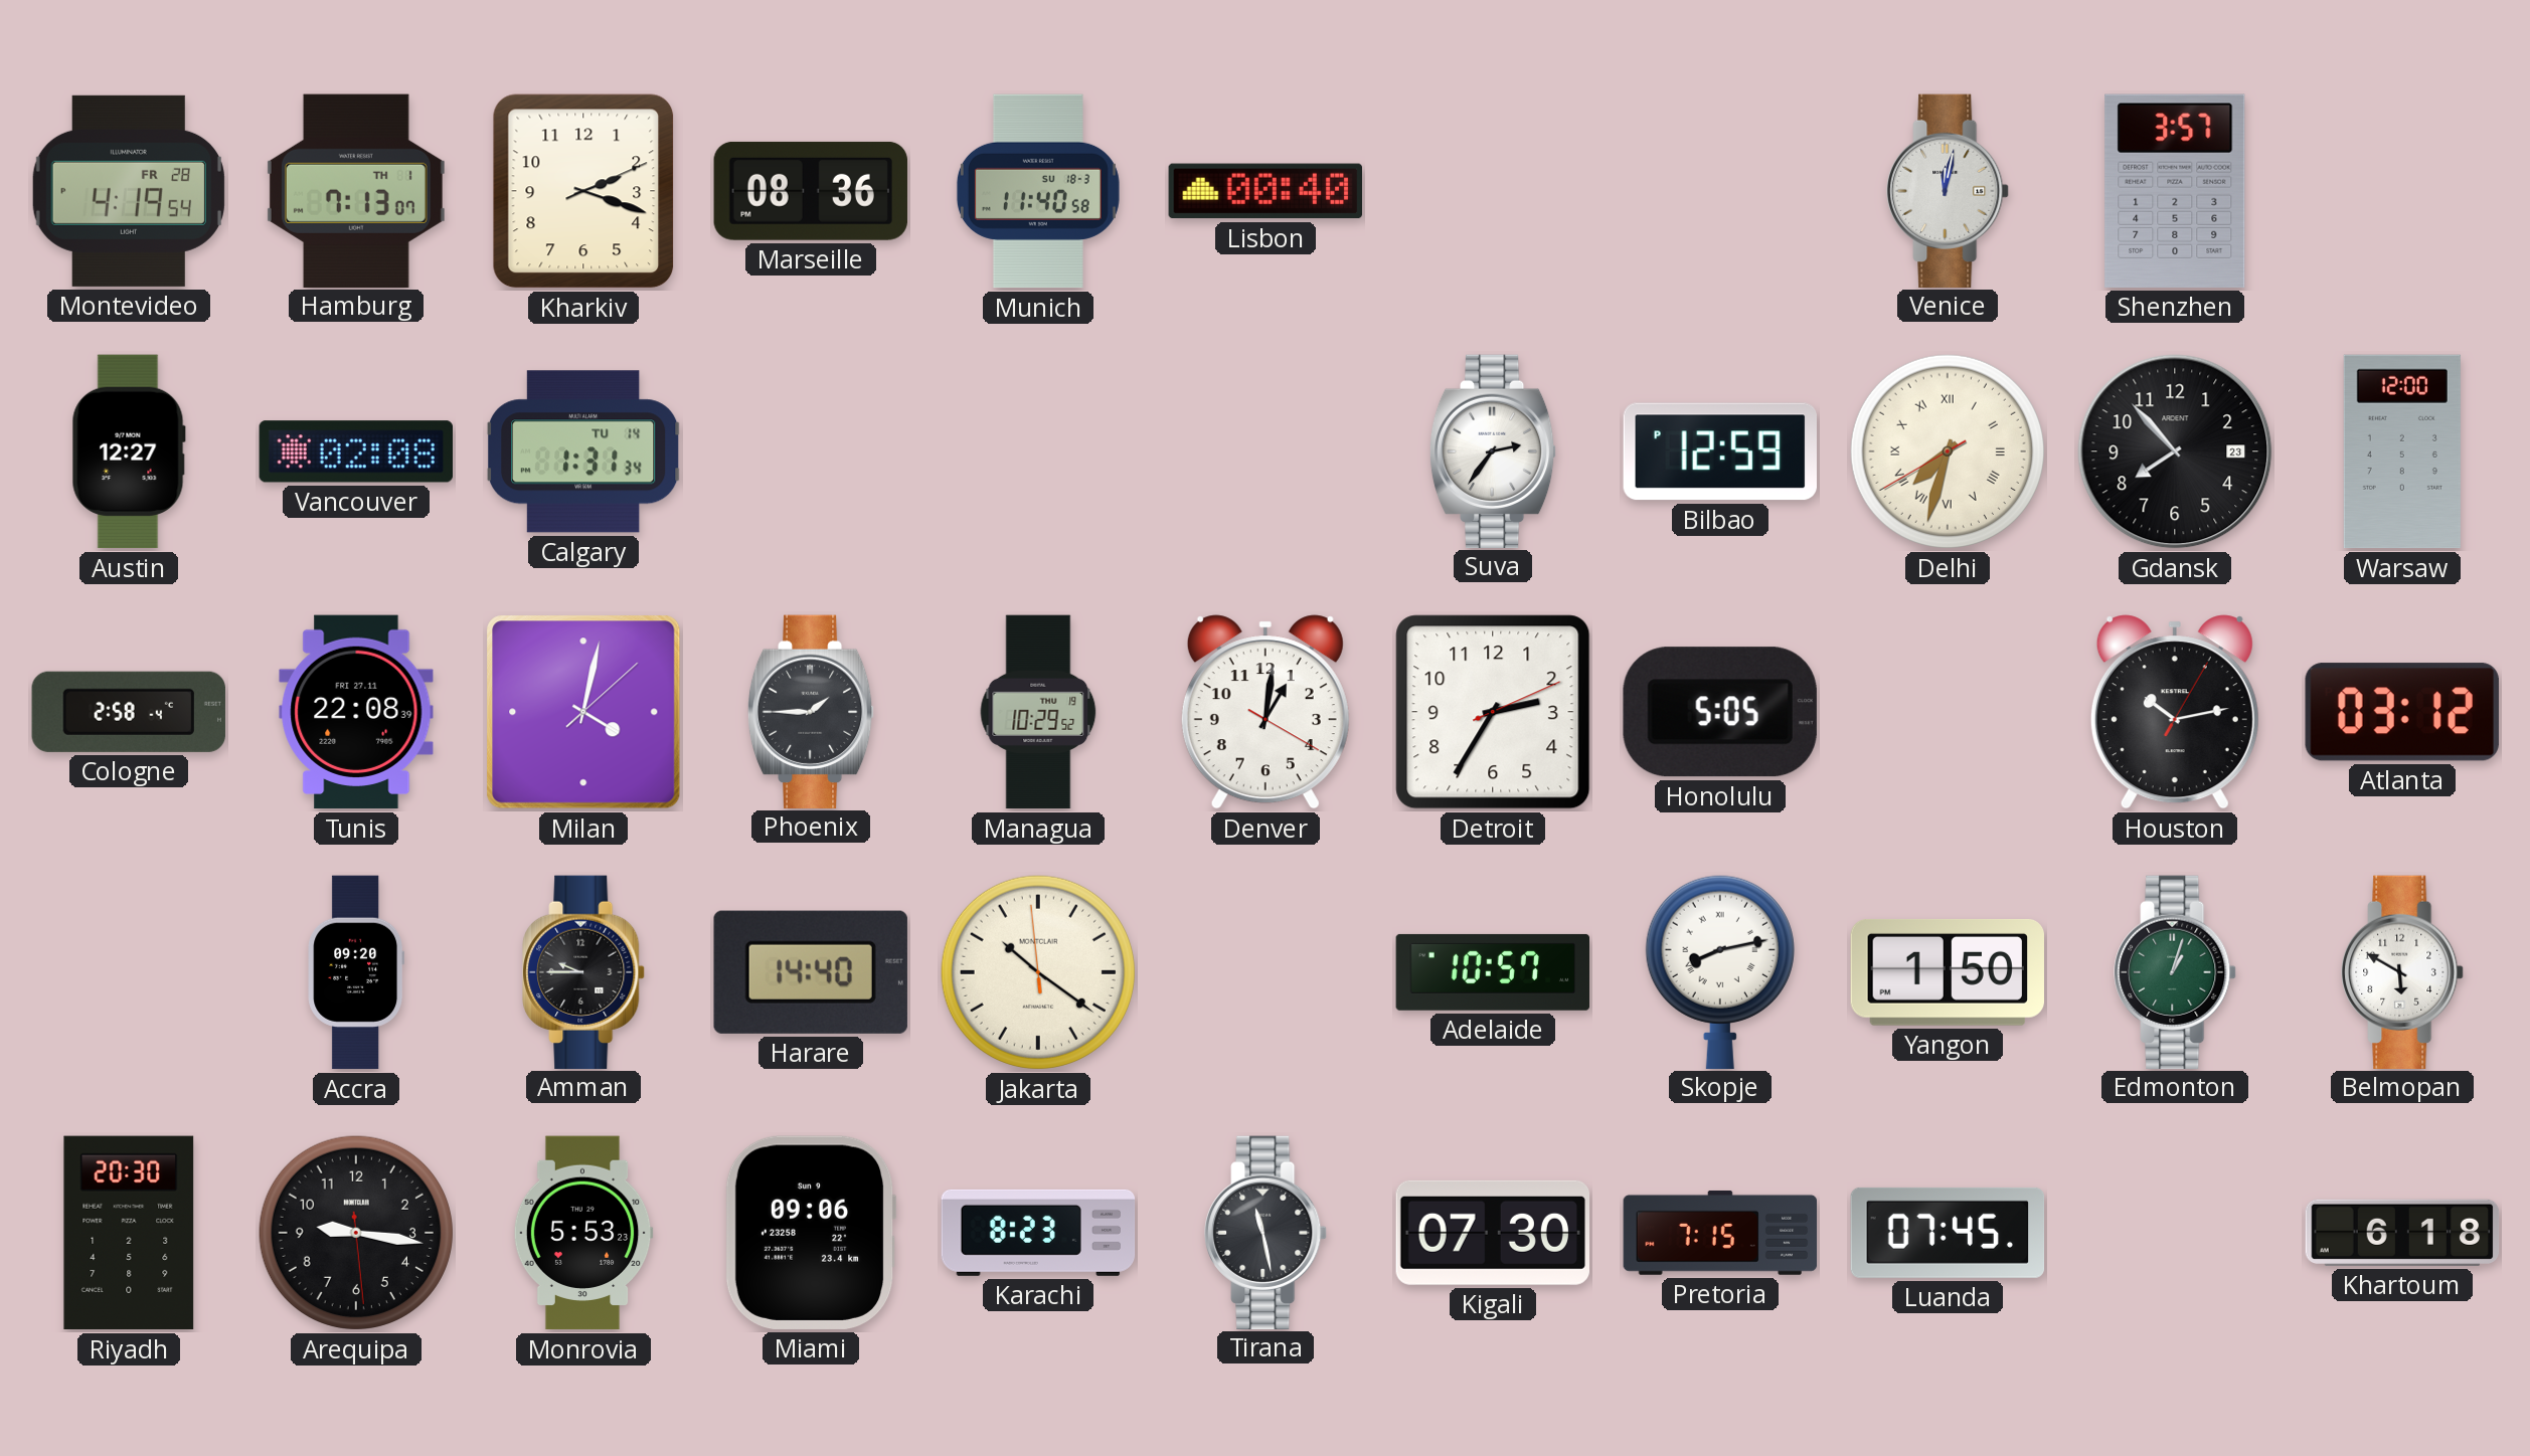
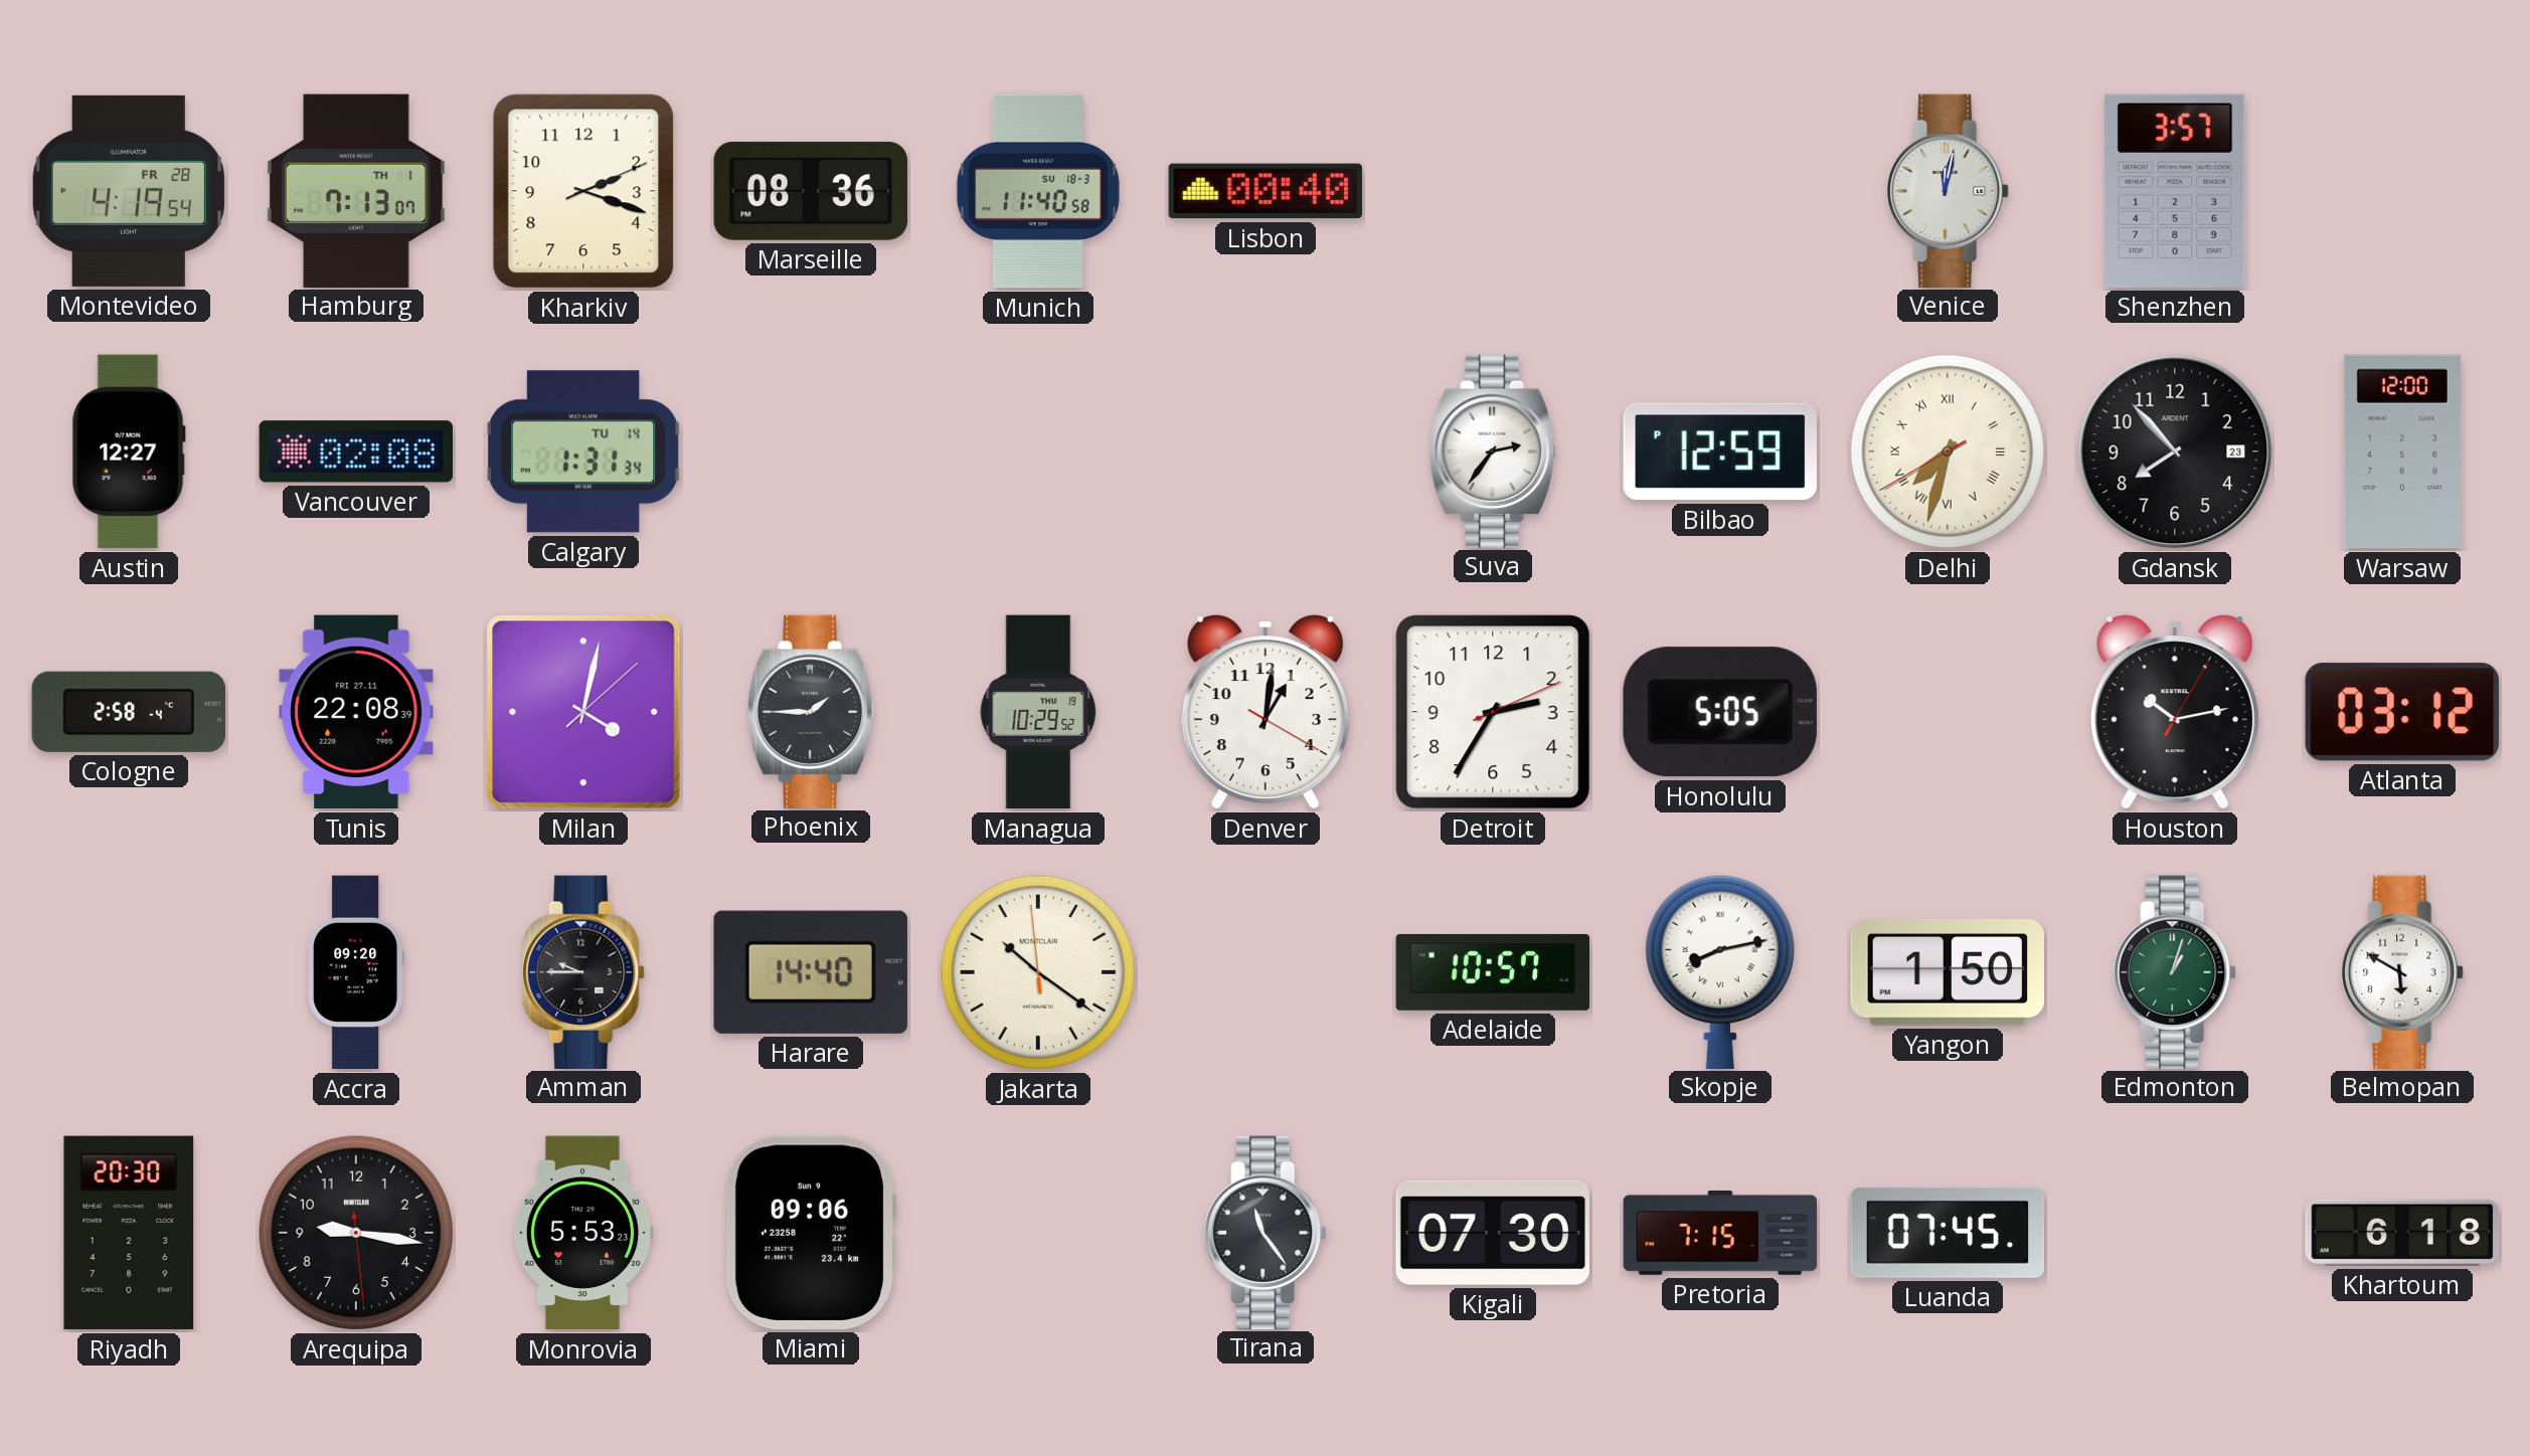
Karachi: 8:23 -> none
Tirana: 11:28 -> 11:24
